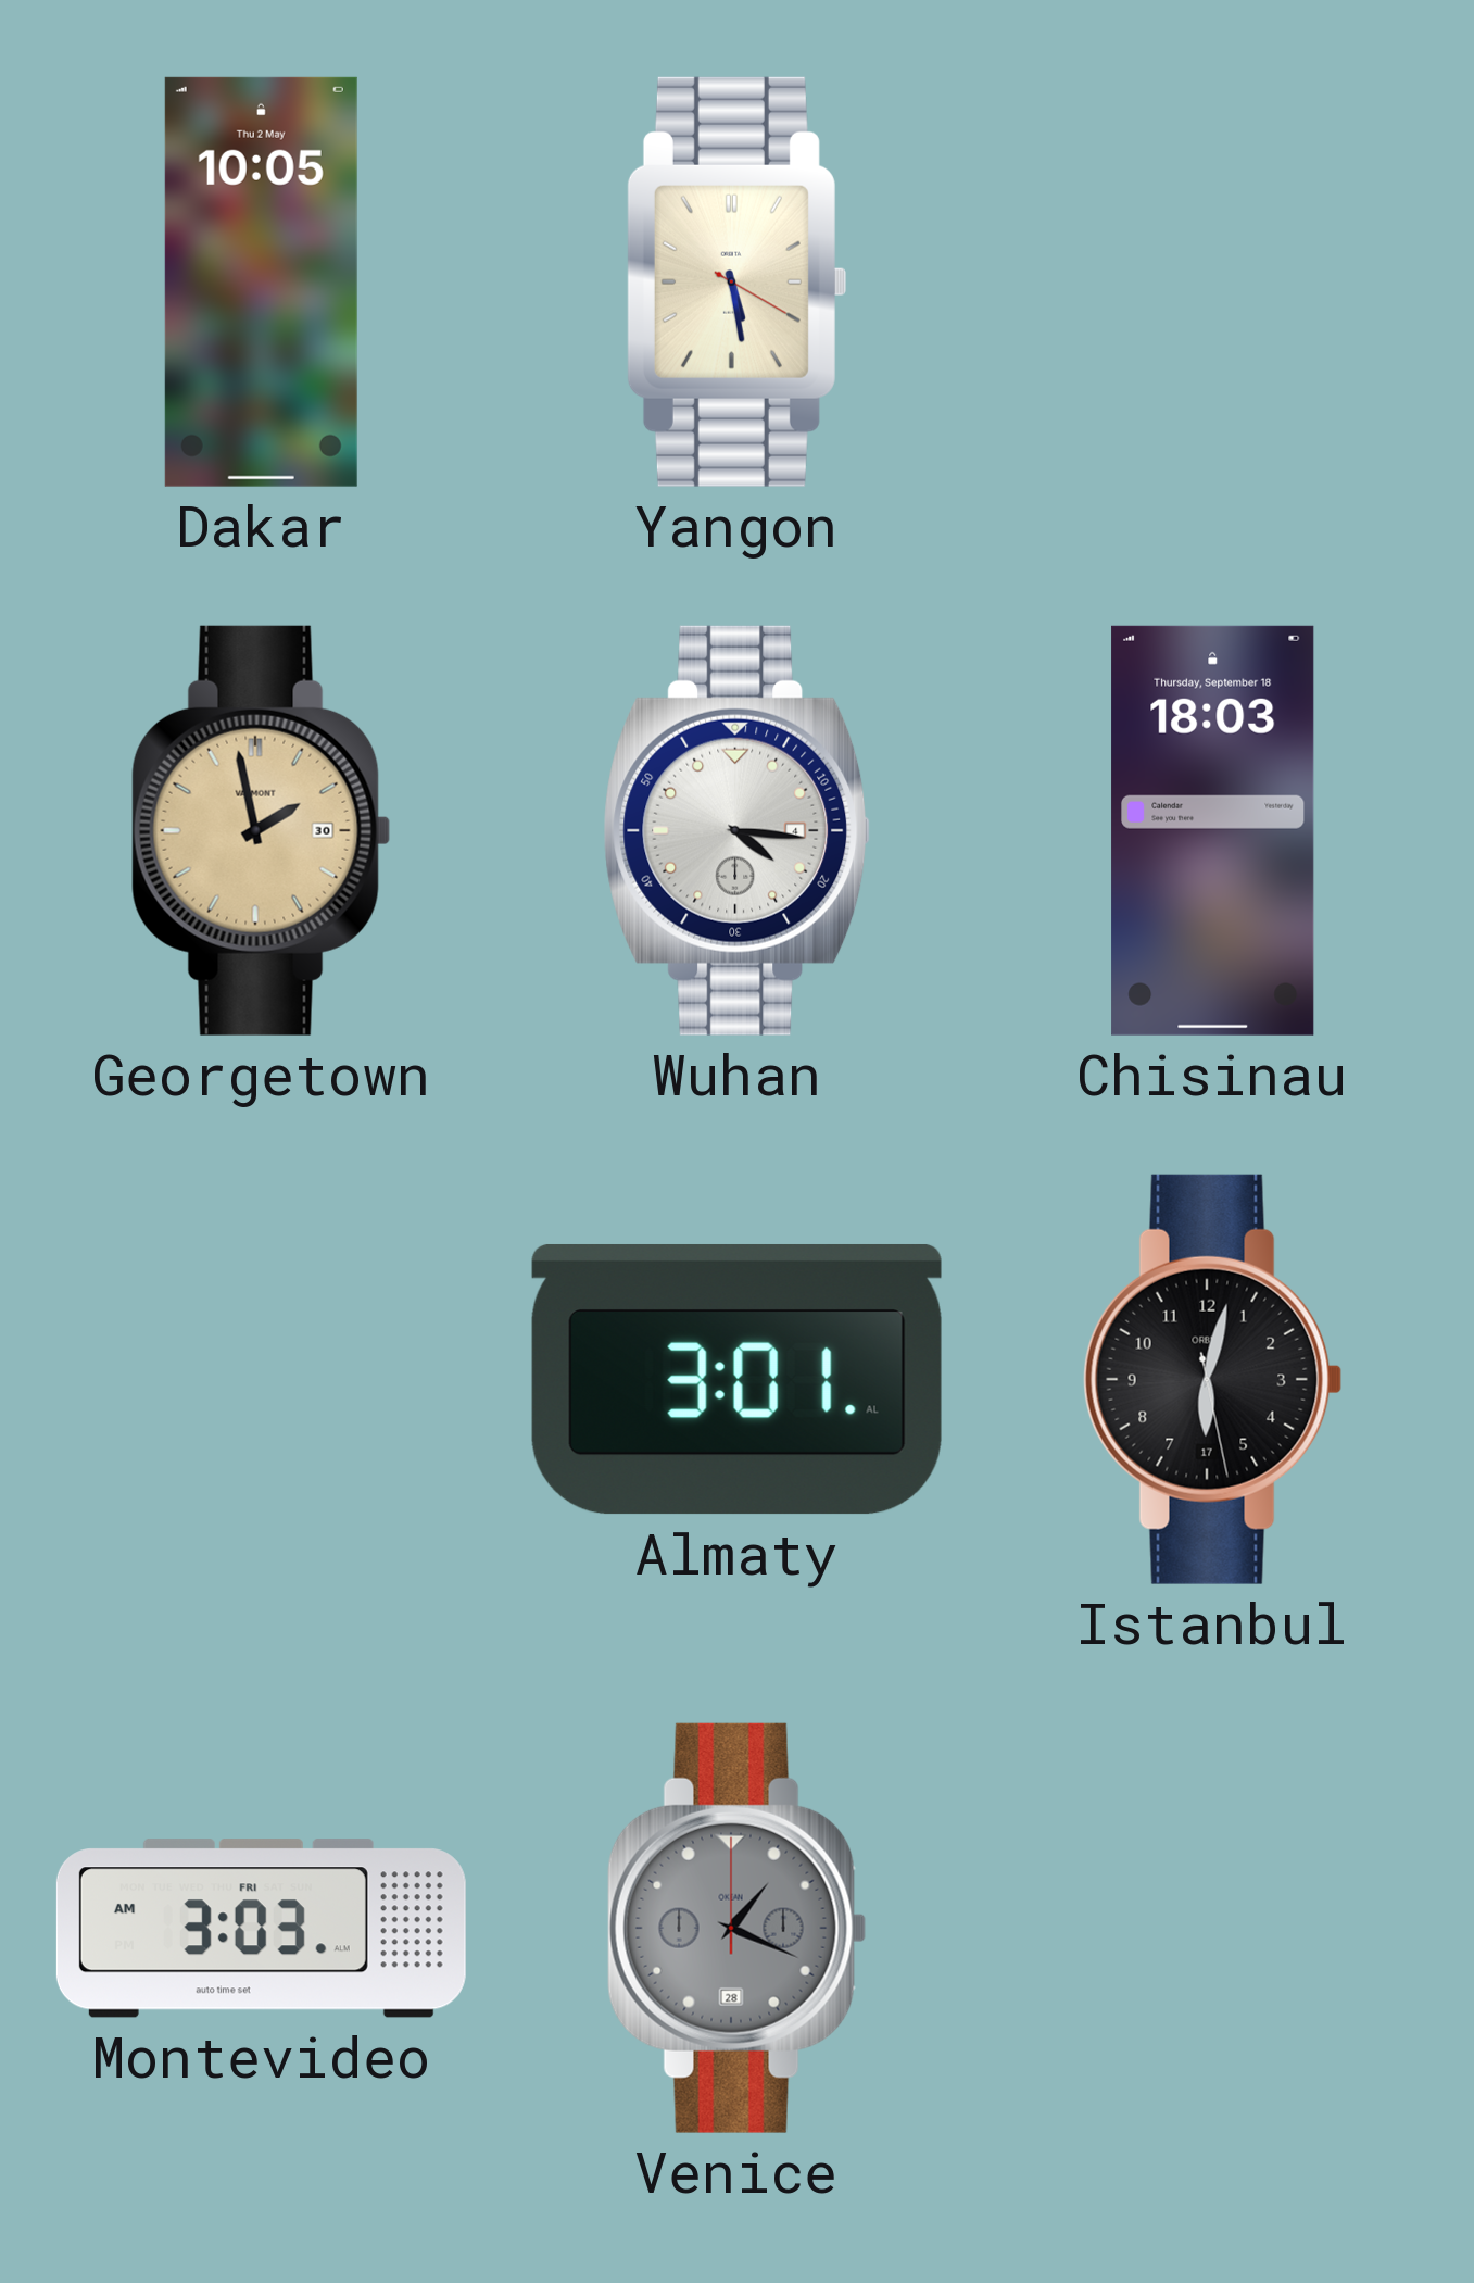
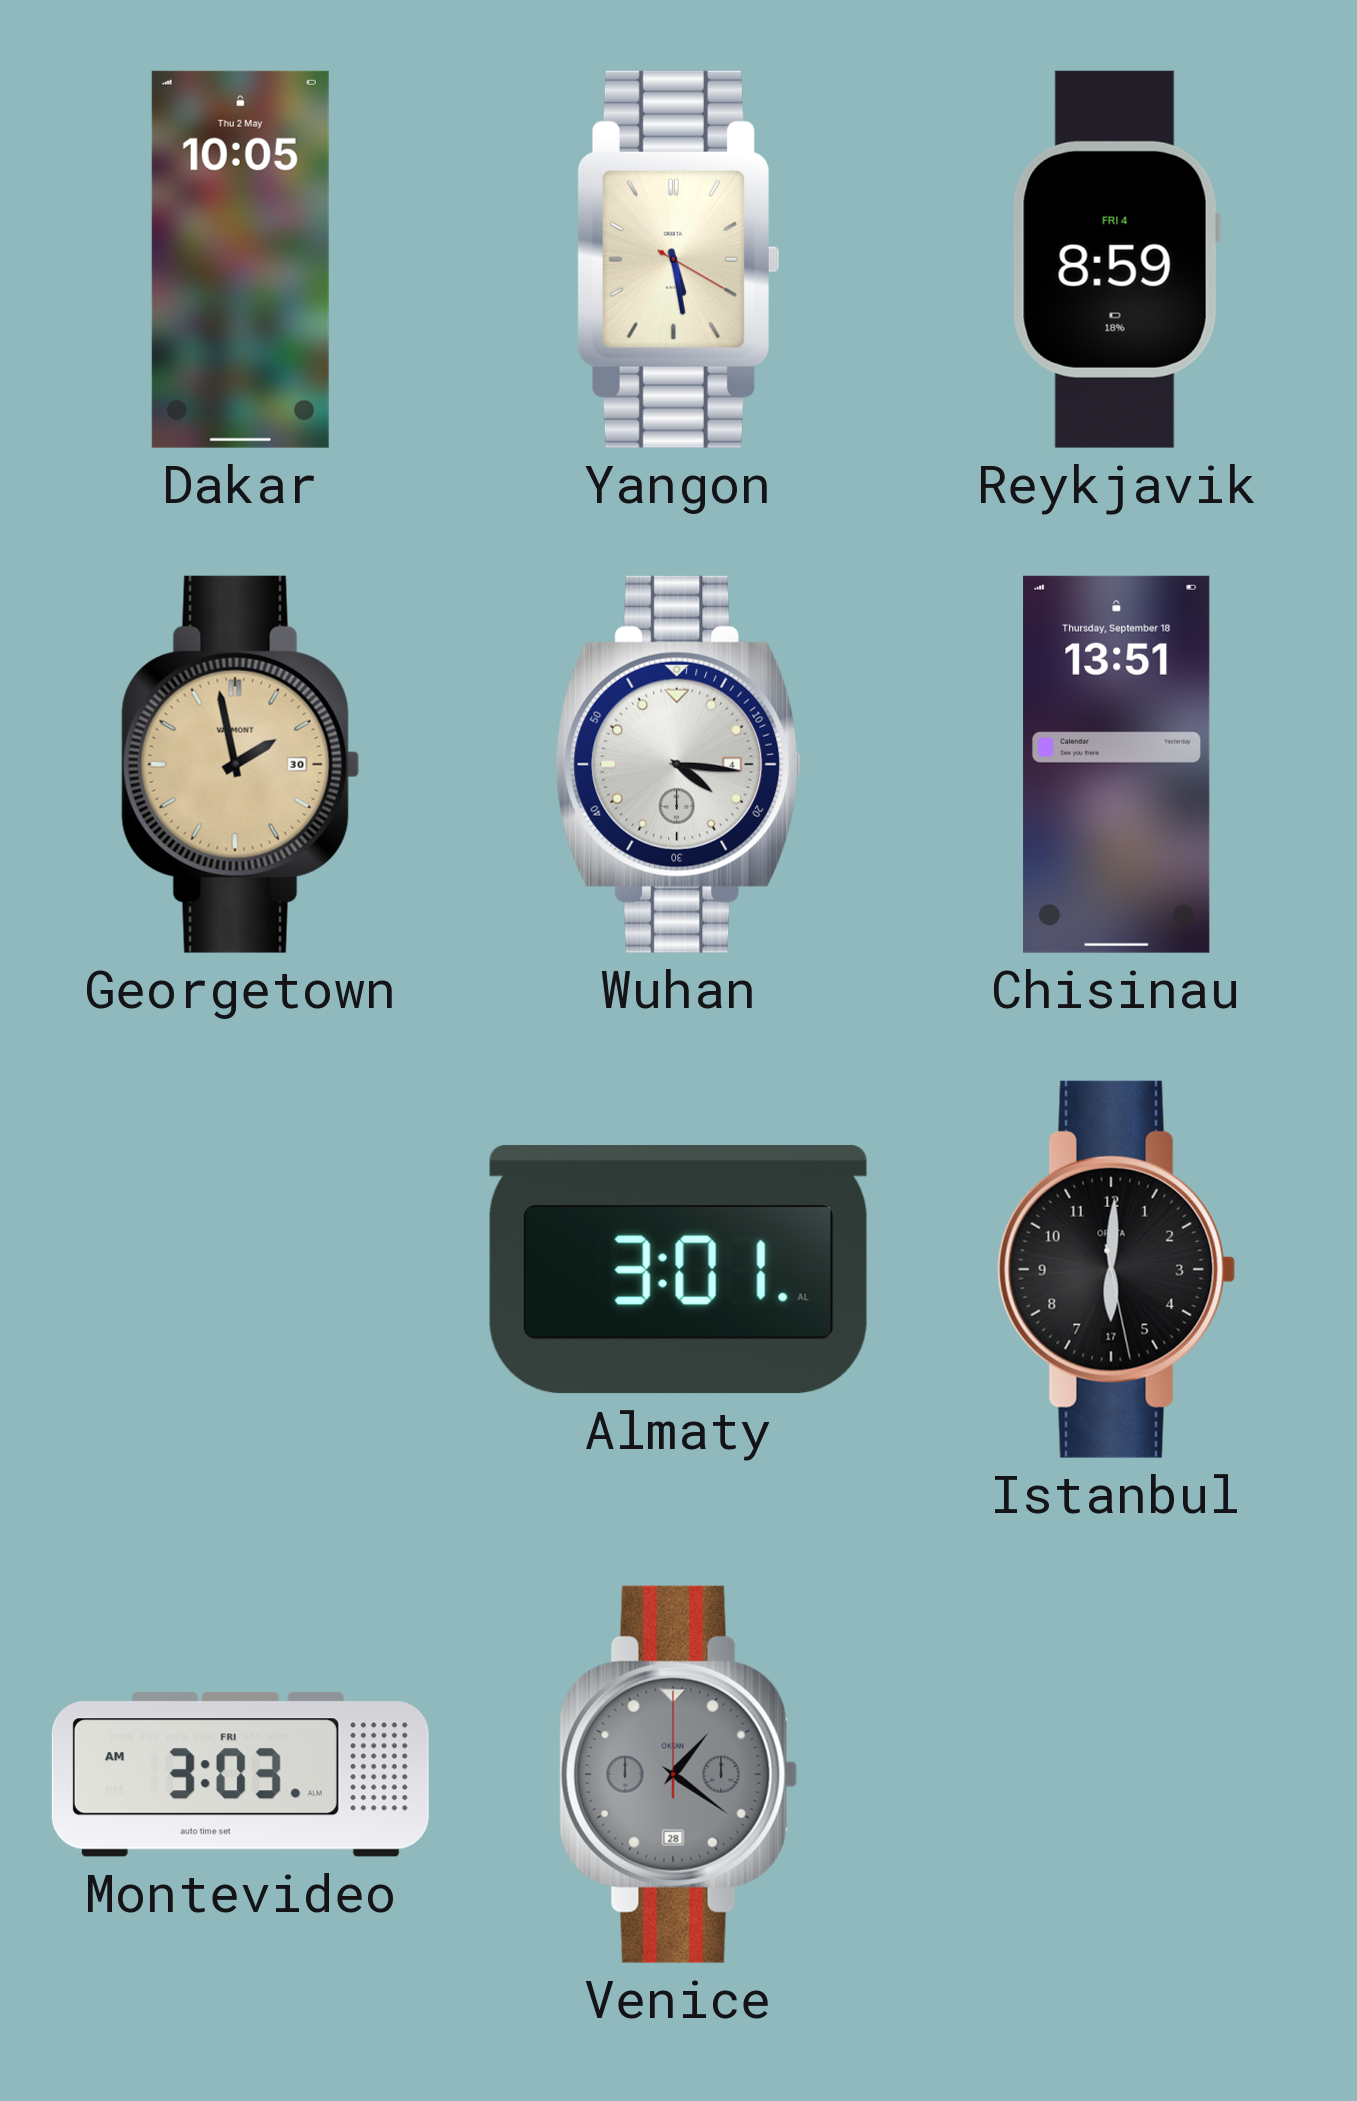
Reykjavik: none -> 8:59
Chisinau: 18:03 -> 13:51
Istanbul: 6:02 -> 6:00
Venice: 1:19 -> 1:21
